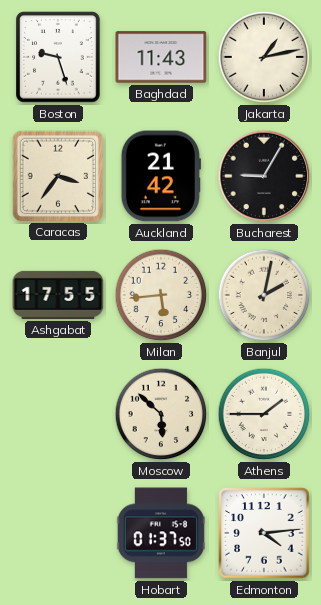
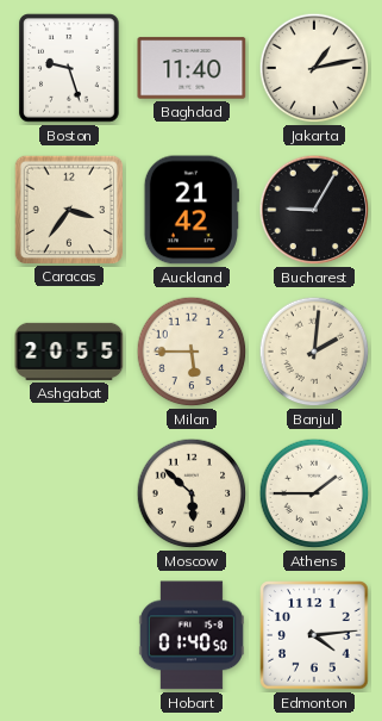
Baghdad: 11:43 -> 11:40
Ashgabat: 17:55 -> 20:55
Milan: 5:44 -> 5:45
Banjul: 2:02 -> 2:01
Hobart: 01:37 -> 01:40
